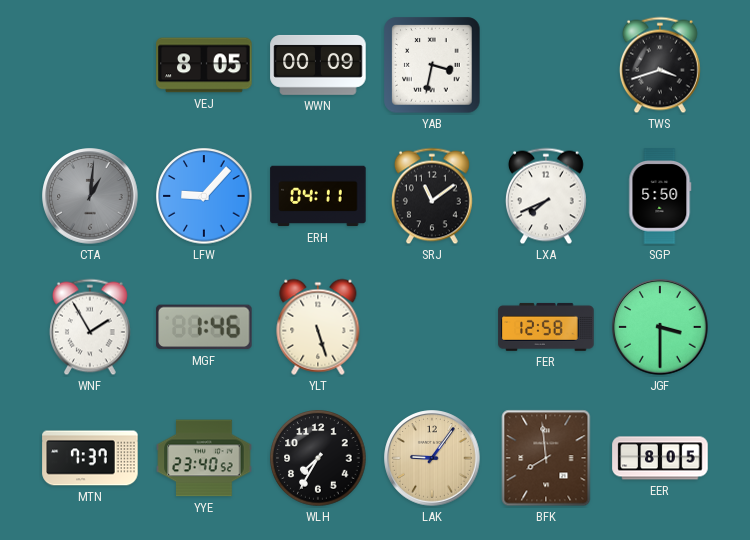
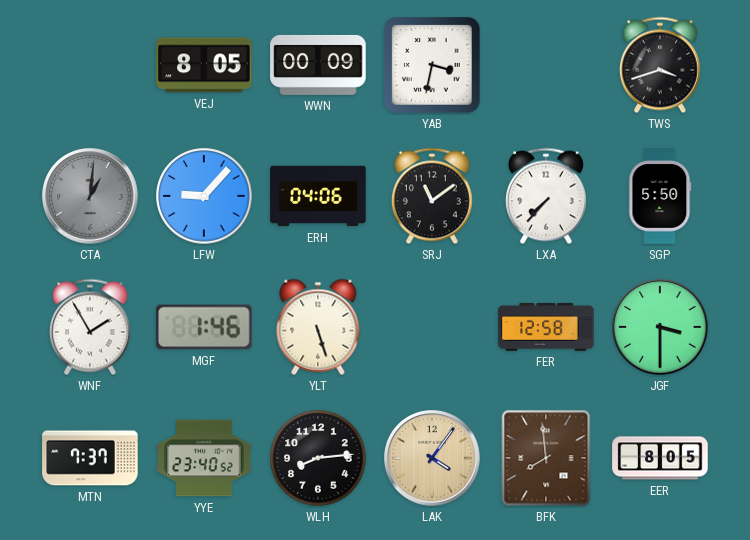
ERH: 04:11 -> 04:06
LXA: 7:41 -> 7:37
WLH: 7:35 -> 8:14
LAK: 9:06 -> 4:06
